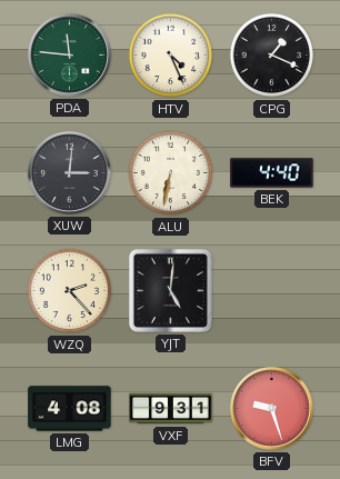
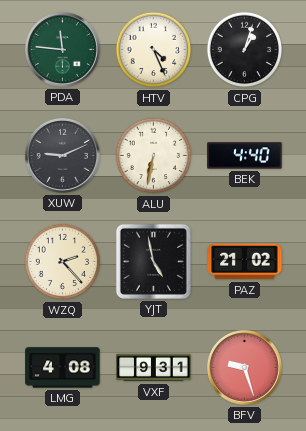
CPG: 1:19 -> 1:03
XUW: 3:01 -> 9:11
YJT: 5:01 -> 4:58
PAZ: none -> 21:02
